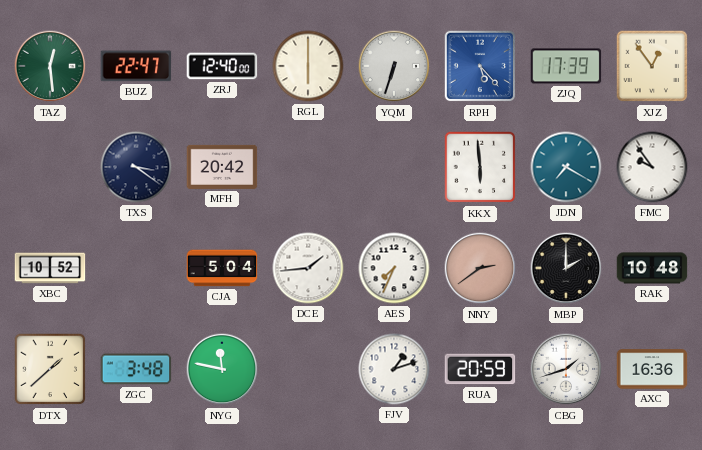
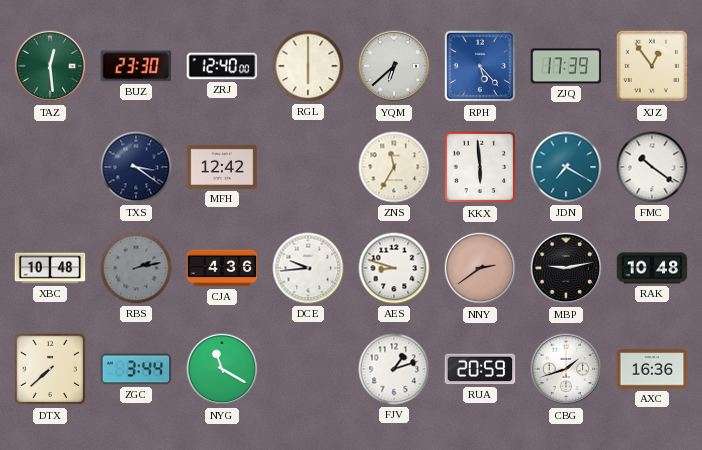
BUZ: 22:47 -> 23:30
YQM: 6:33 -> 6:38
MFH: 20:42 -> 12:42
ZNS: none -> 11:35
FMC: 9:54 -> 10:21
XBC: 10:52 -> 10:48
RBS: none -> 2:13
CJA: 5:04 -> 4:36
DCE: 1:44 -> 9:44
AES: 7:34 -> 8:48
MBP: 2:00 -> 9:13
DTX: 1:38 -> 7:38
ZGC: 3:48 -> 3:44
NYG: 11:47 -> 11:20
